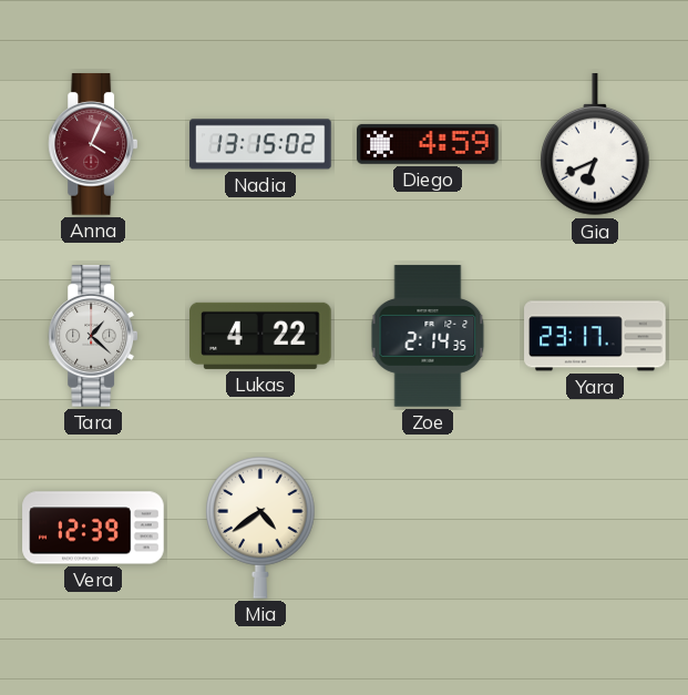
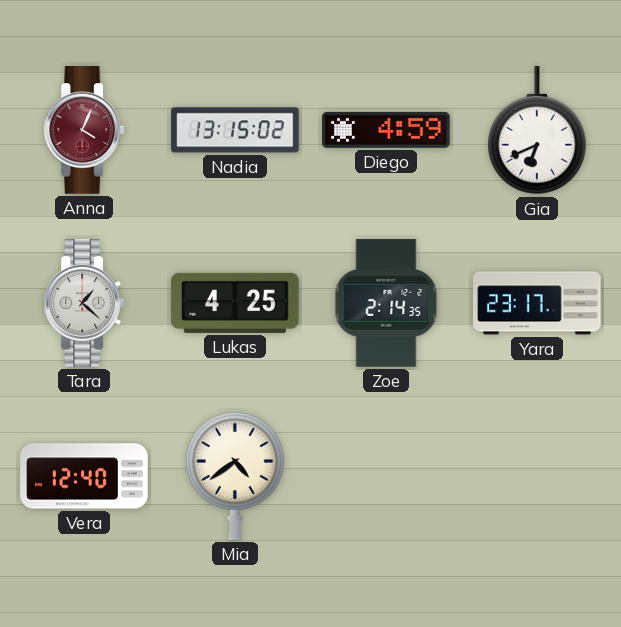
Lukas: 4:22 -> 4:25
Vera: 12:39 -> 12:40
